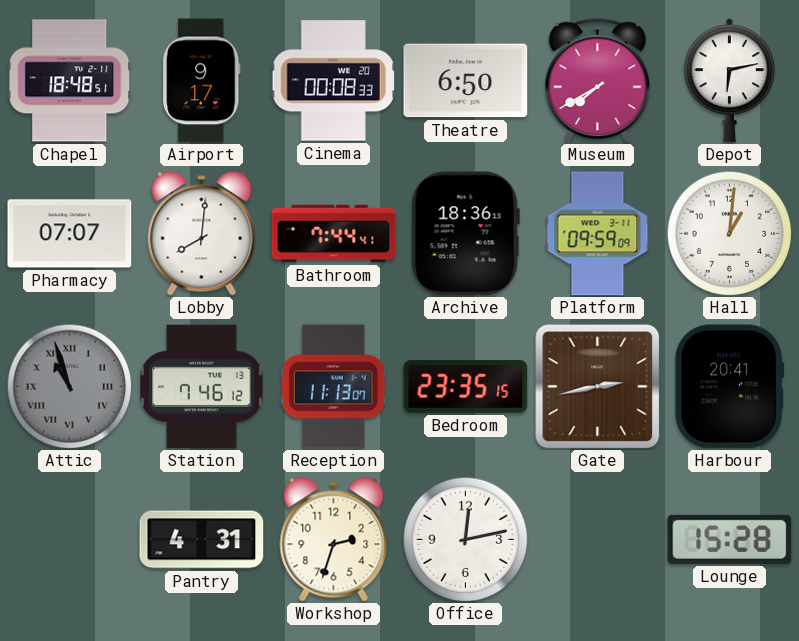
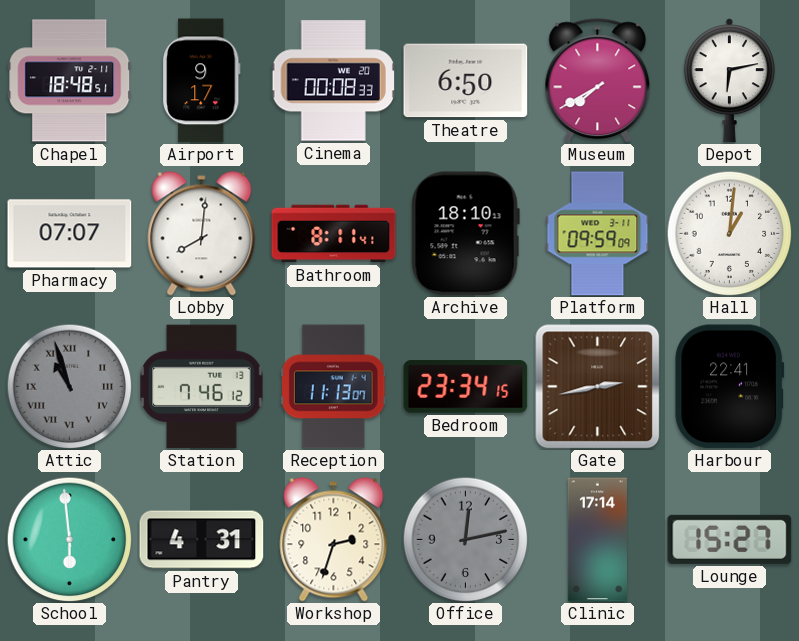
Bathroom: 7:44 -> 8:11
Archive: 18:36 -> 18:10
Bedroom: 23:35 -> 23:34
Harbour: 20:41 -> 22:41
School: none -> 5:59
Office dial: white -> grey
Clinic: none -> 17:14
Lounge: 15:28 -> 15:27
